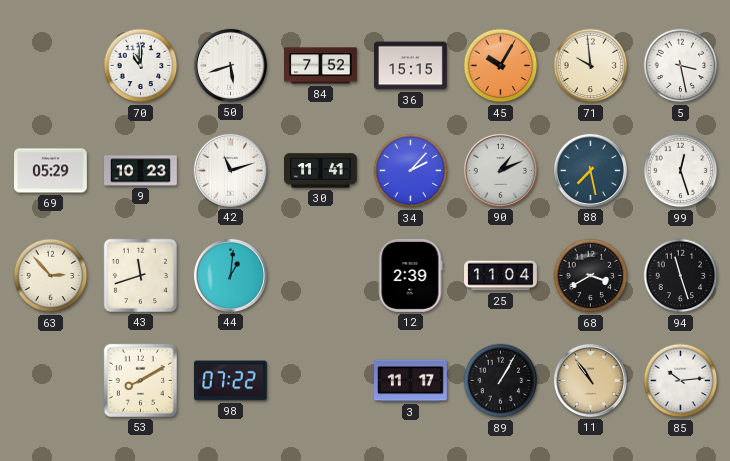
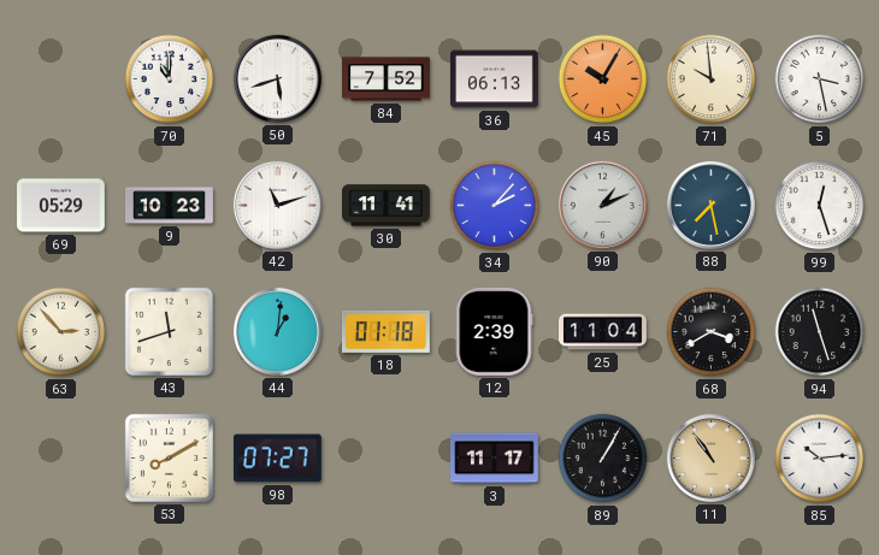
36: 15:15 -> 06:13
18: none -> 01:18
98: 07:22 -> 07:27
